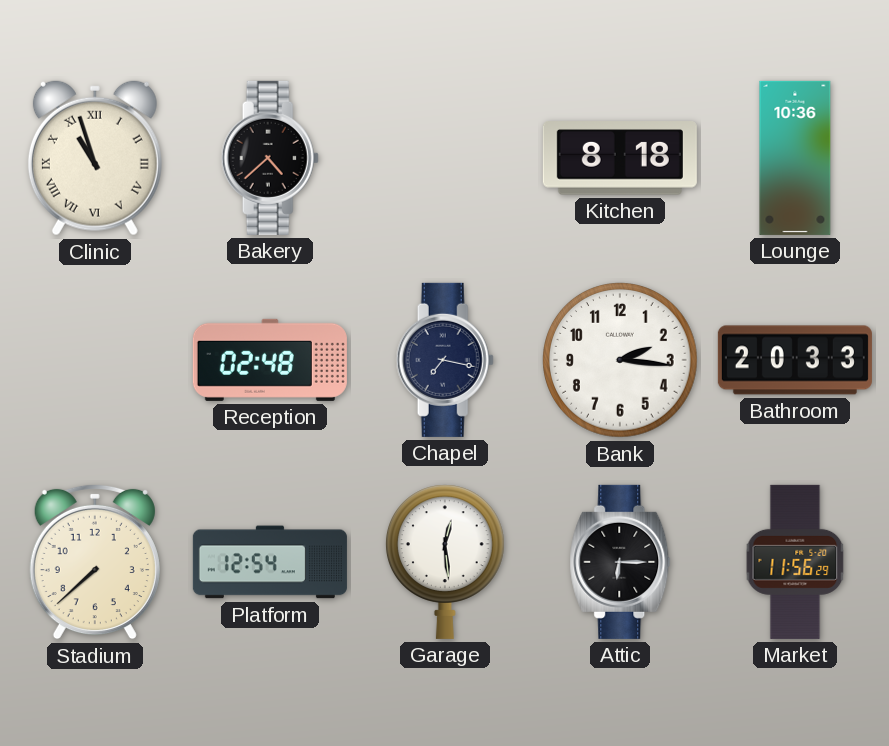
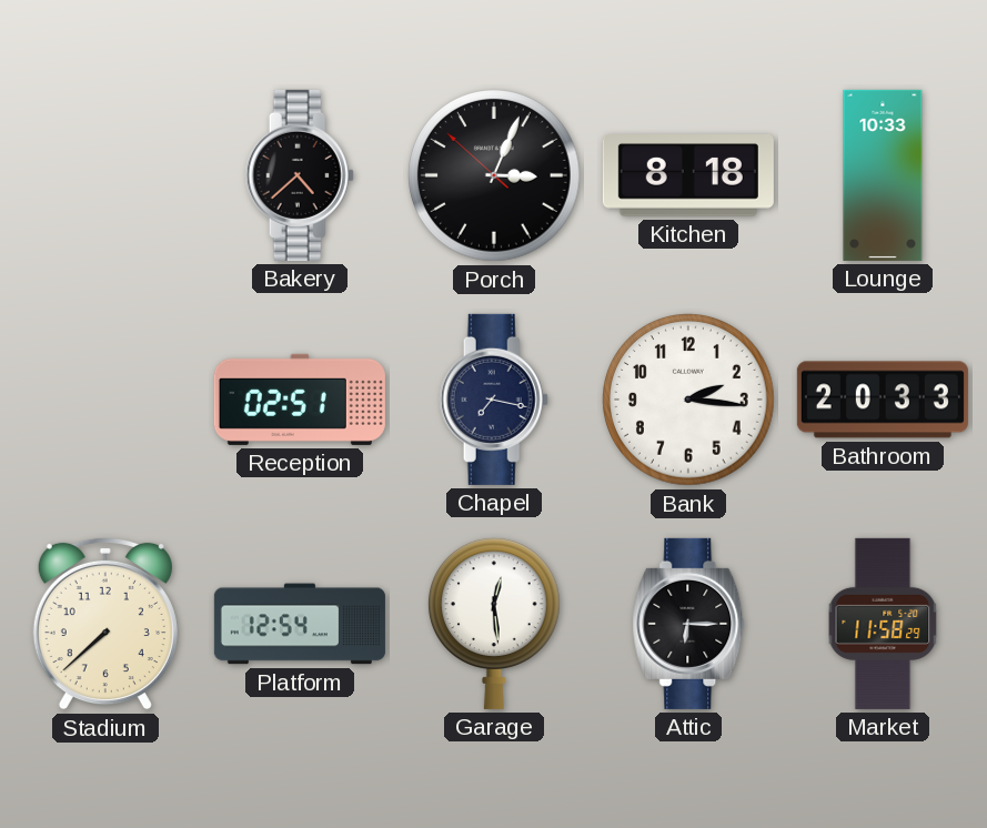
Clinic: 10:57 -> none
Porch: none -> 3:03
Lounge: 10:36 -> 10:33
Reception: 02:48 -> 02:51
Market: 11:56 -> 11:58
